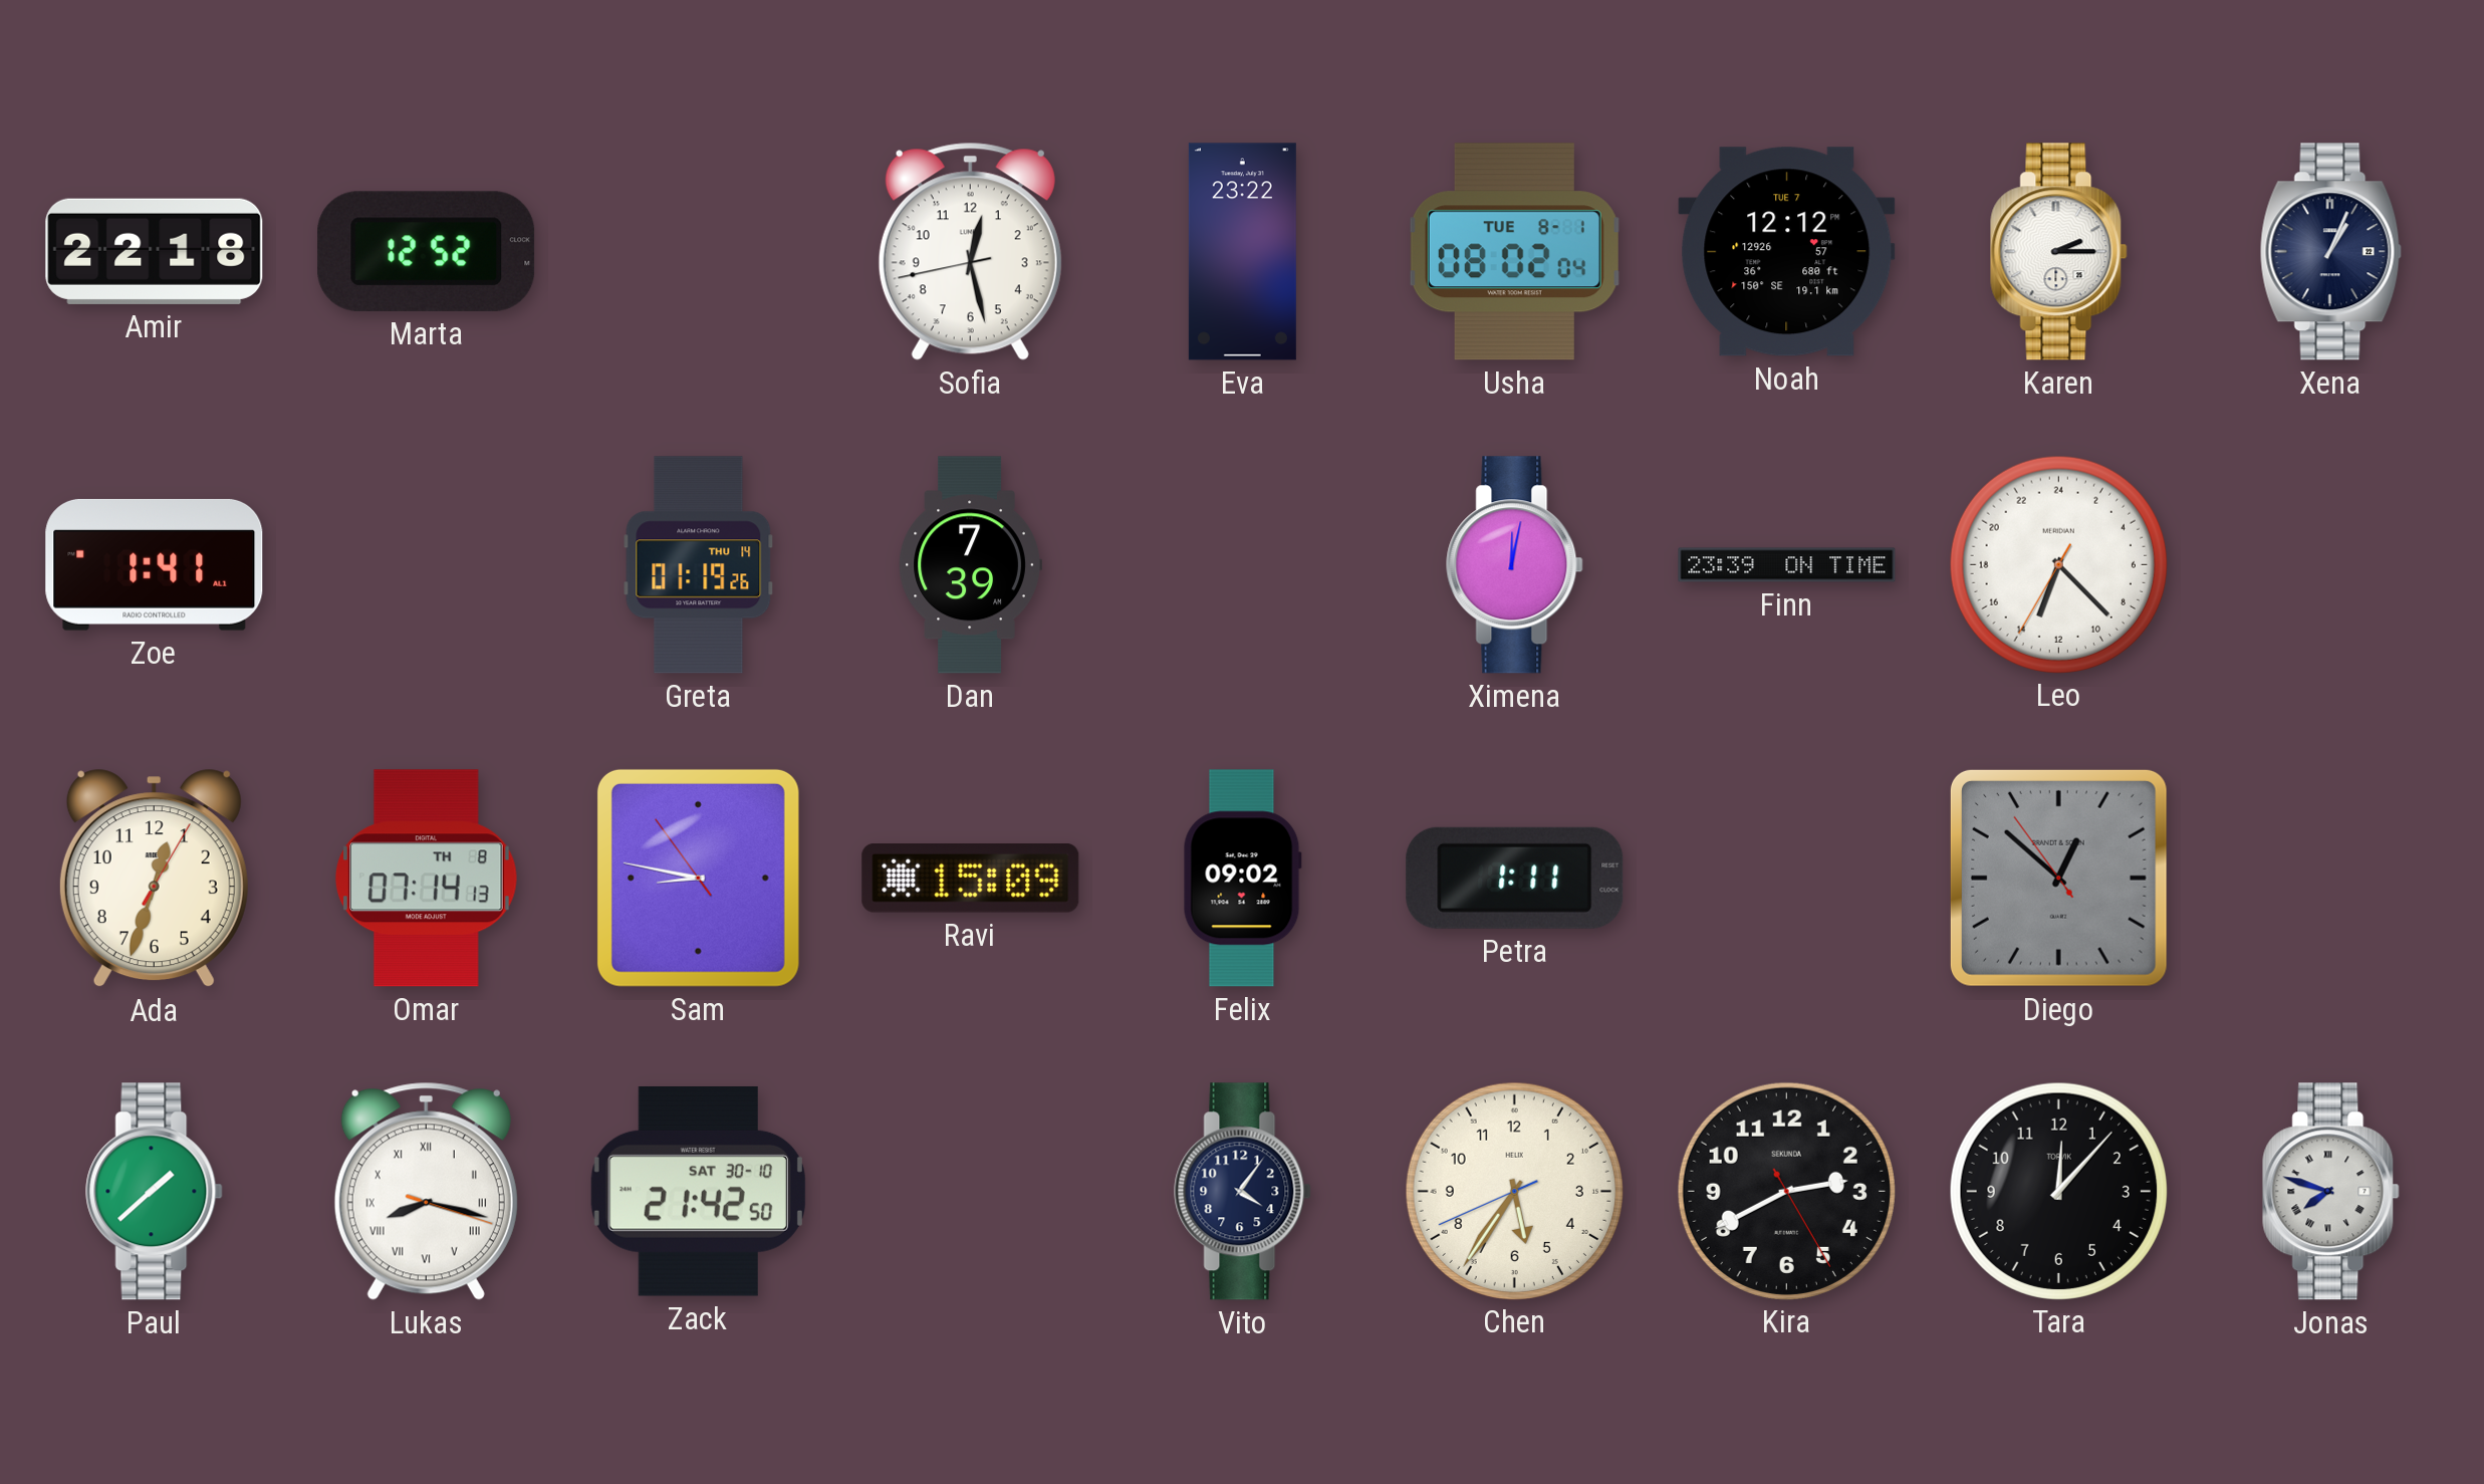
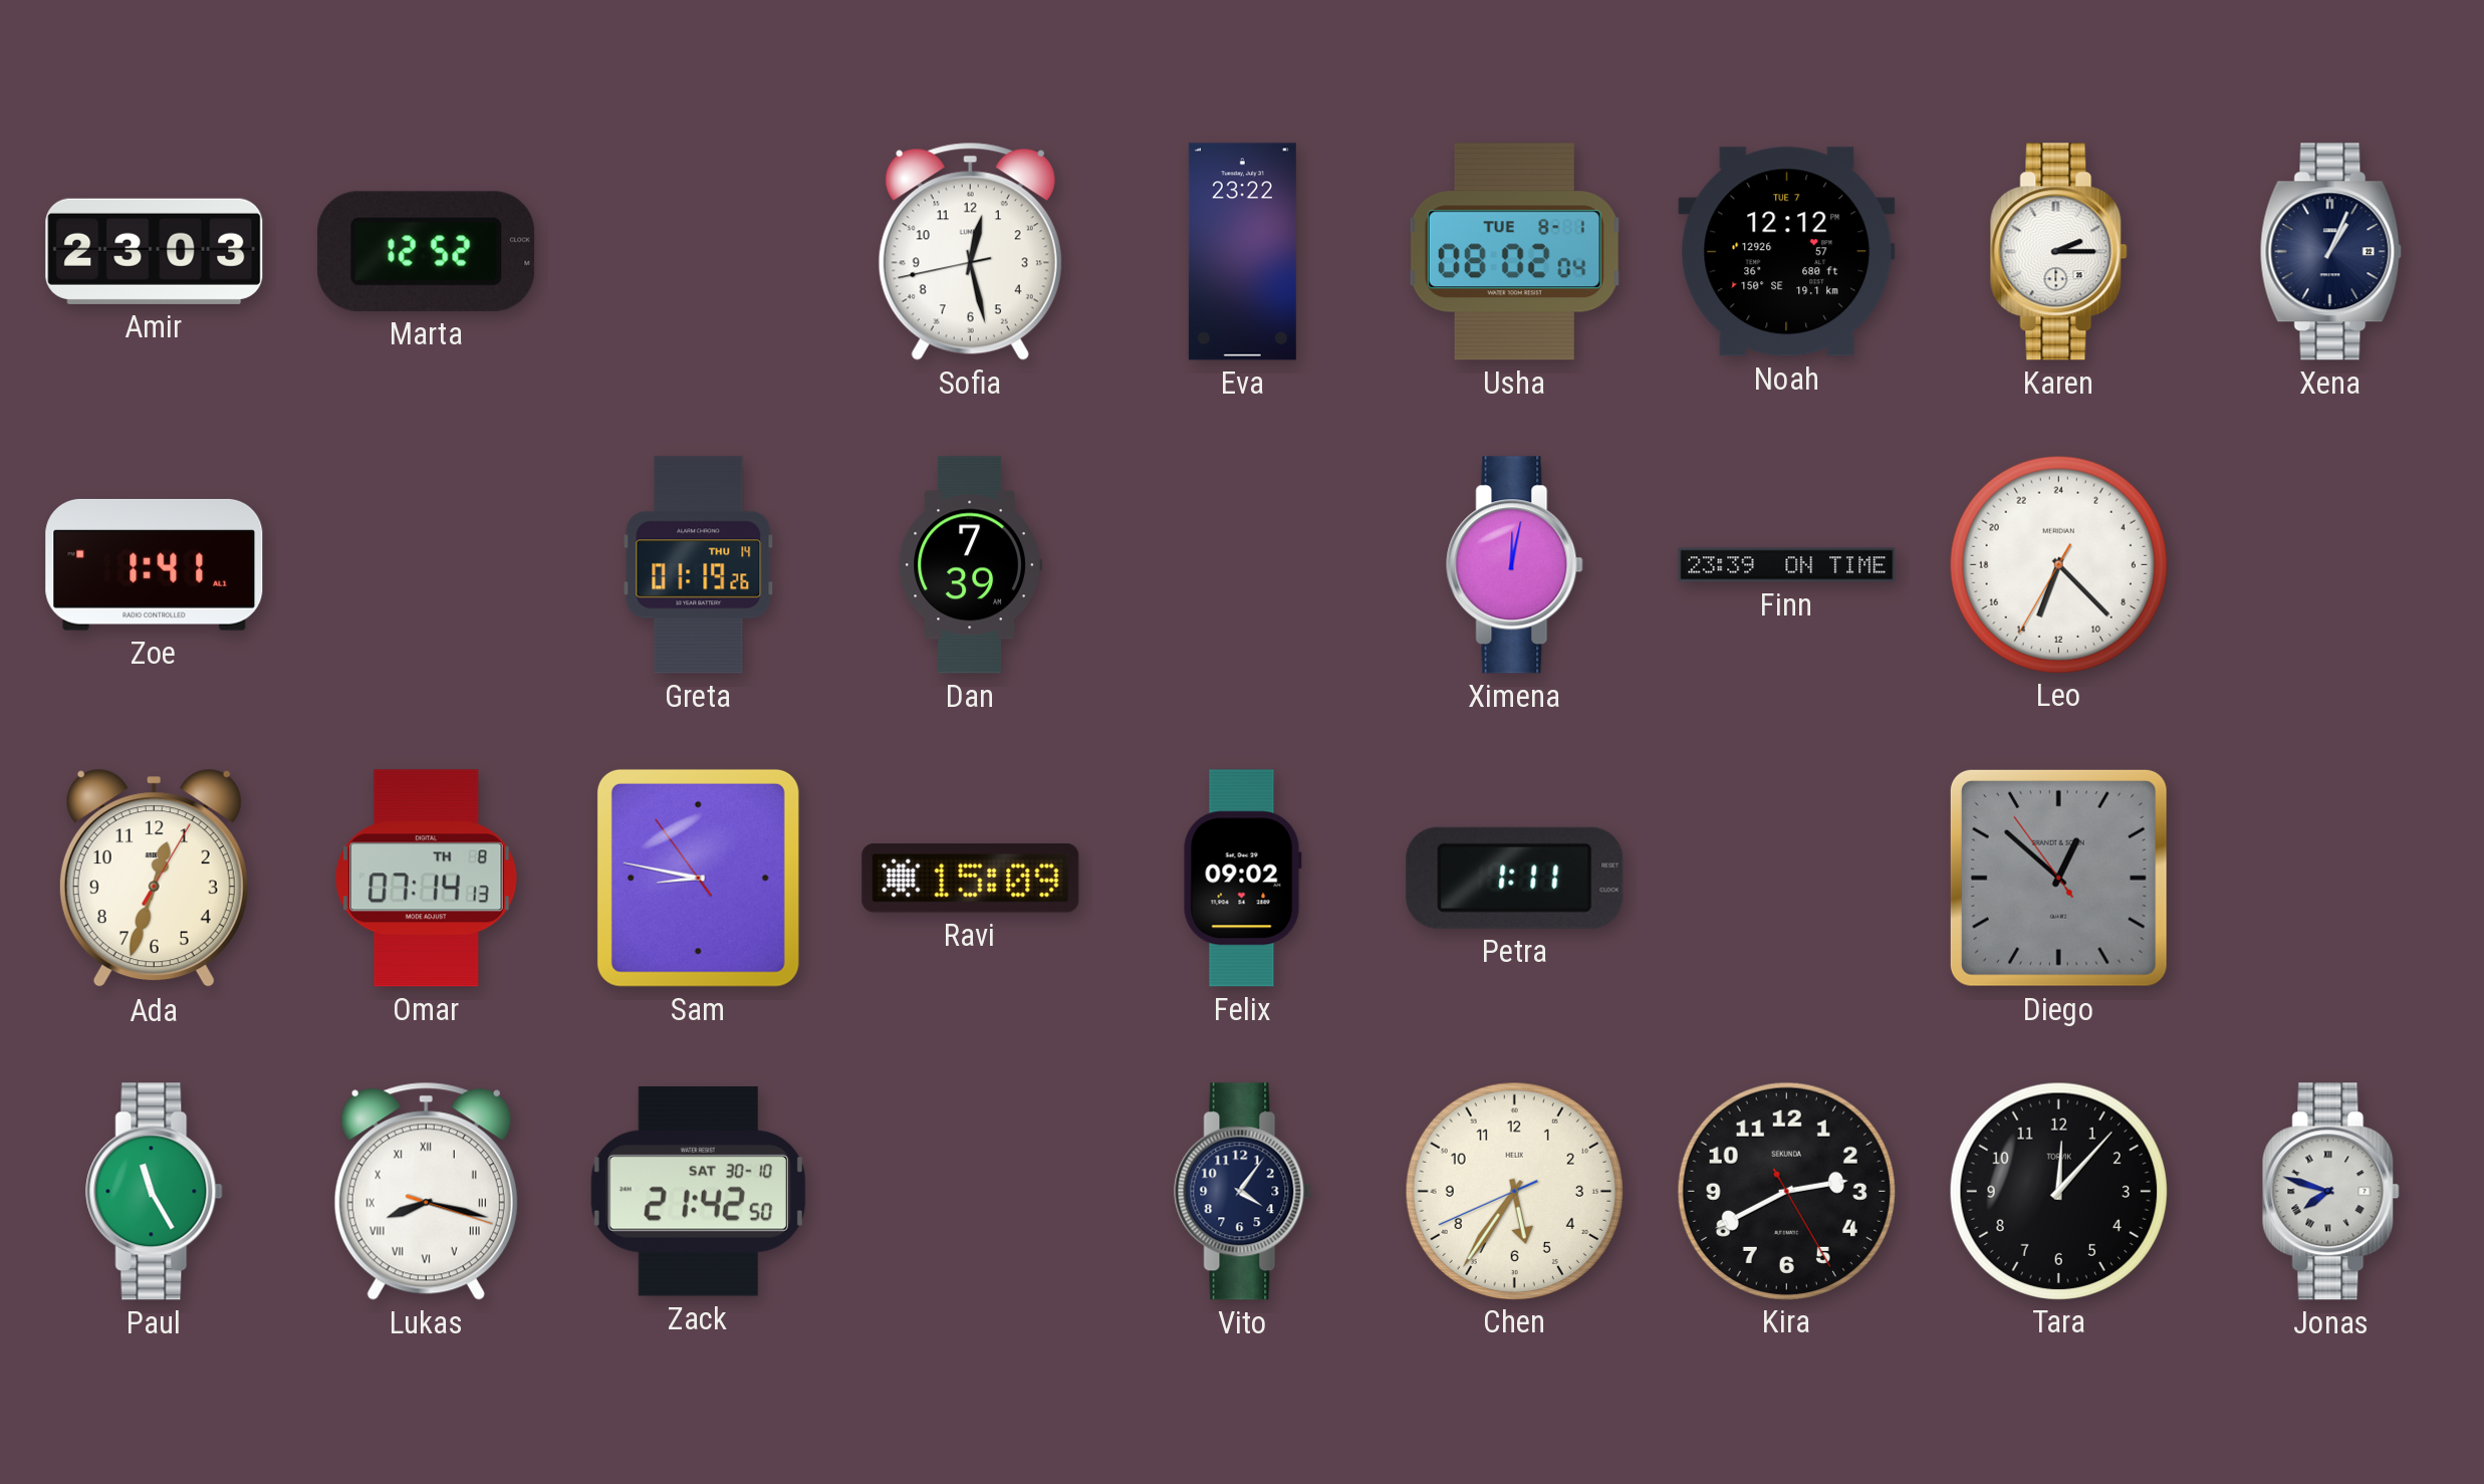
Amir: 22:18 -> 23:03
Paul: 1:38 -> 11:25
